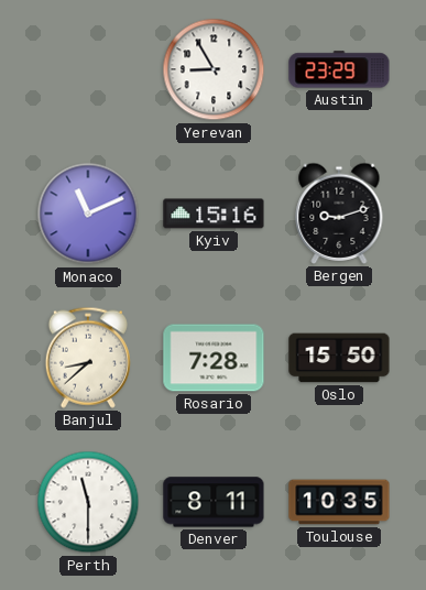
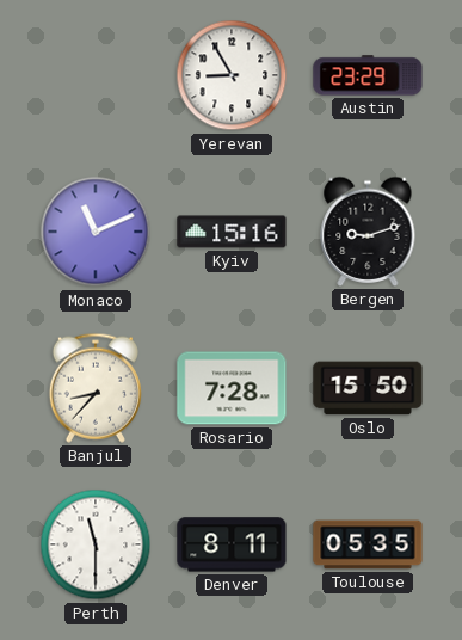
Banjul: 8:38 -> 8:37
Toulouse: 10:35 -> 05:35
